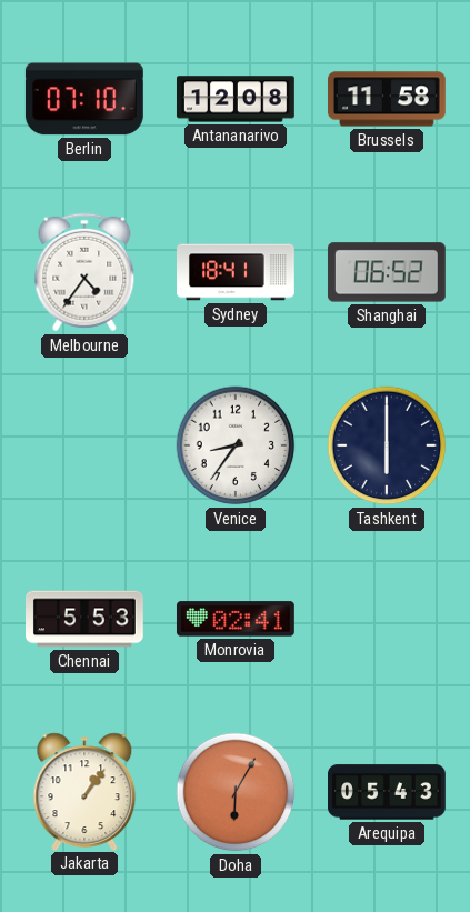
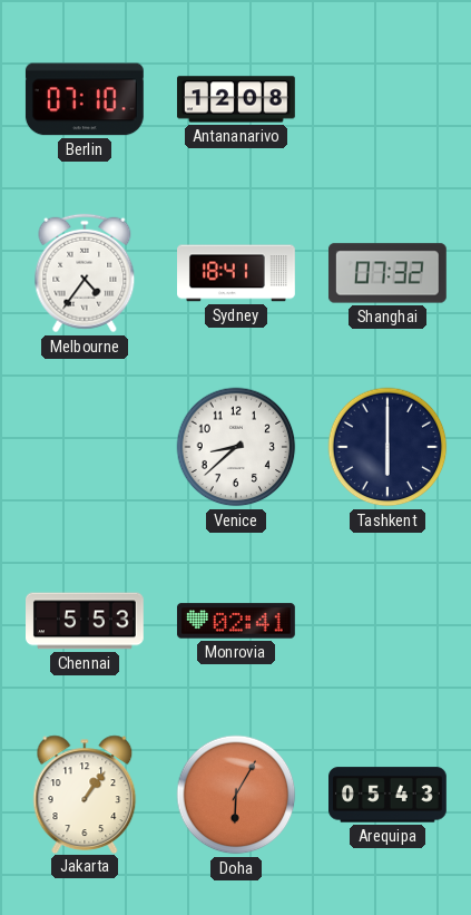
Brussels: 11:58 -> none
Shanghai: 06:52 -> 07:32
Venice: 8:36 -> 8:38
